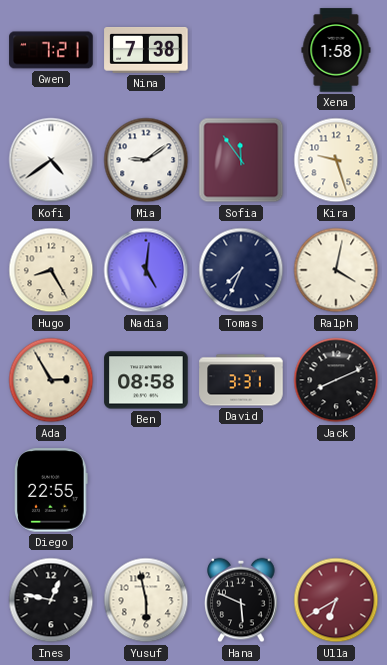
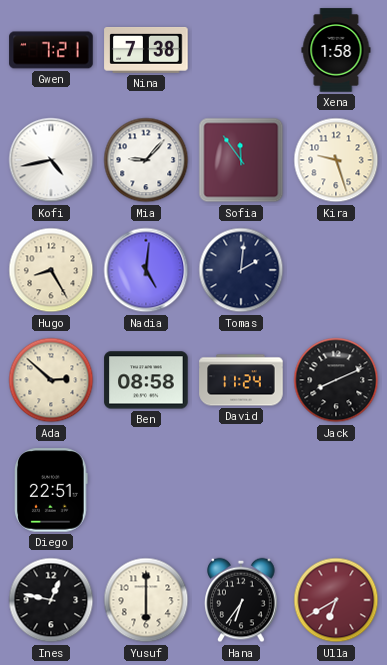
Kofi: 4:39 -> 4:43
Mia: 9:09 -> 9:07
Tomas: 7:34 -> 2:01
Ralph: 4:02 -> none
Ada: 2:55 -> 2:52
David: 3:31 -> 11:24
Diego: 22:55 -> 22:51
Yusuf: 5:58 -> 6:00
Hana: 5:49 -> 6:36
